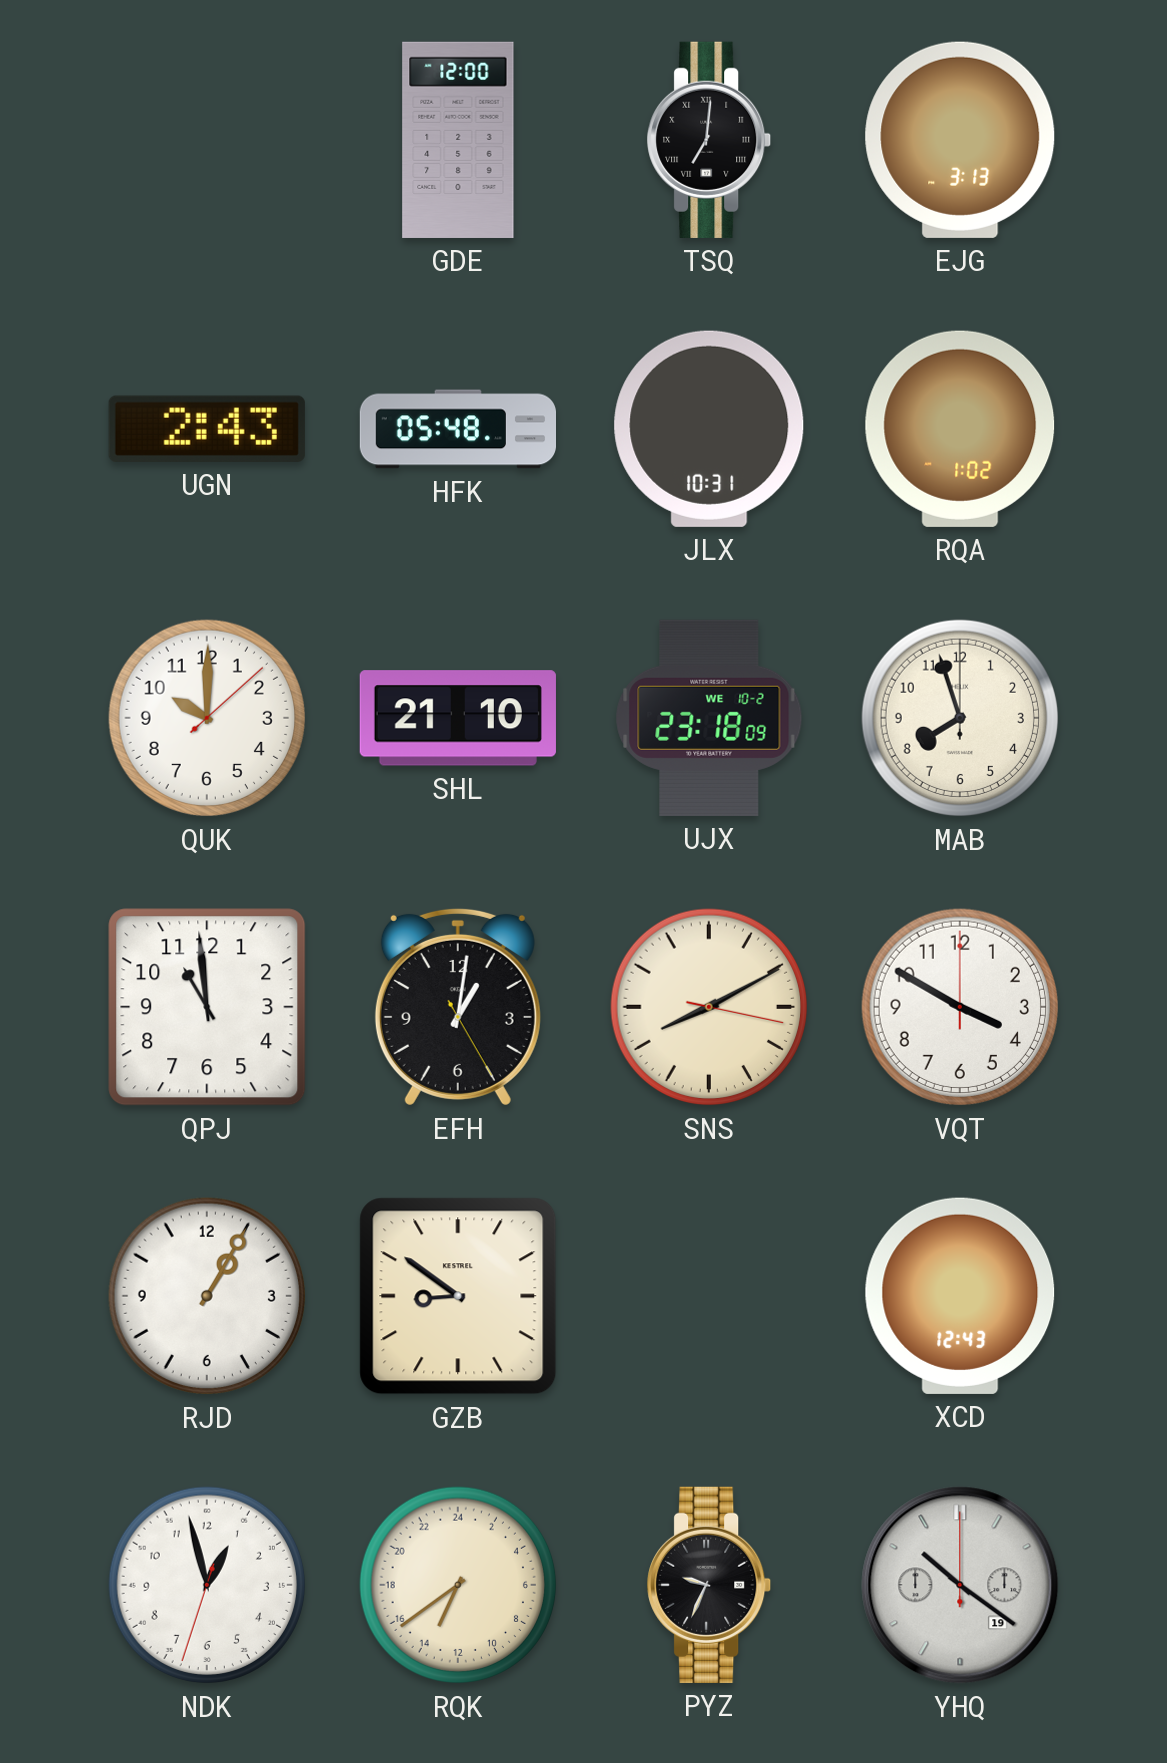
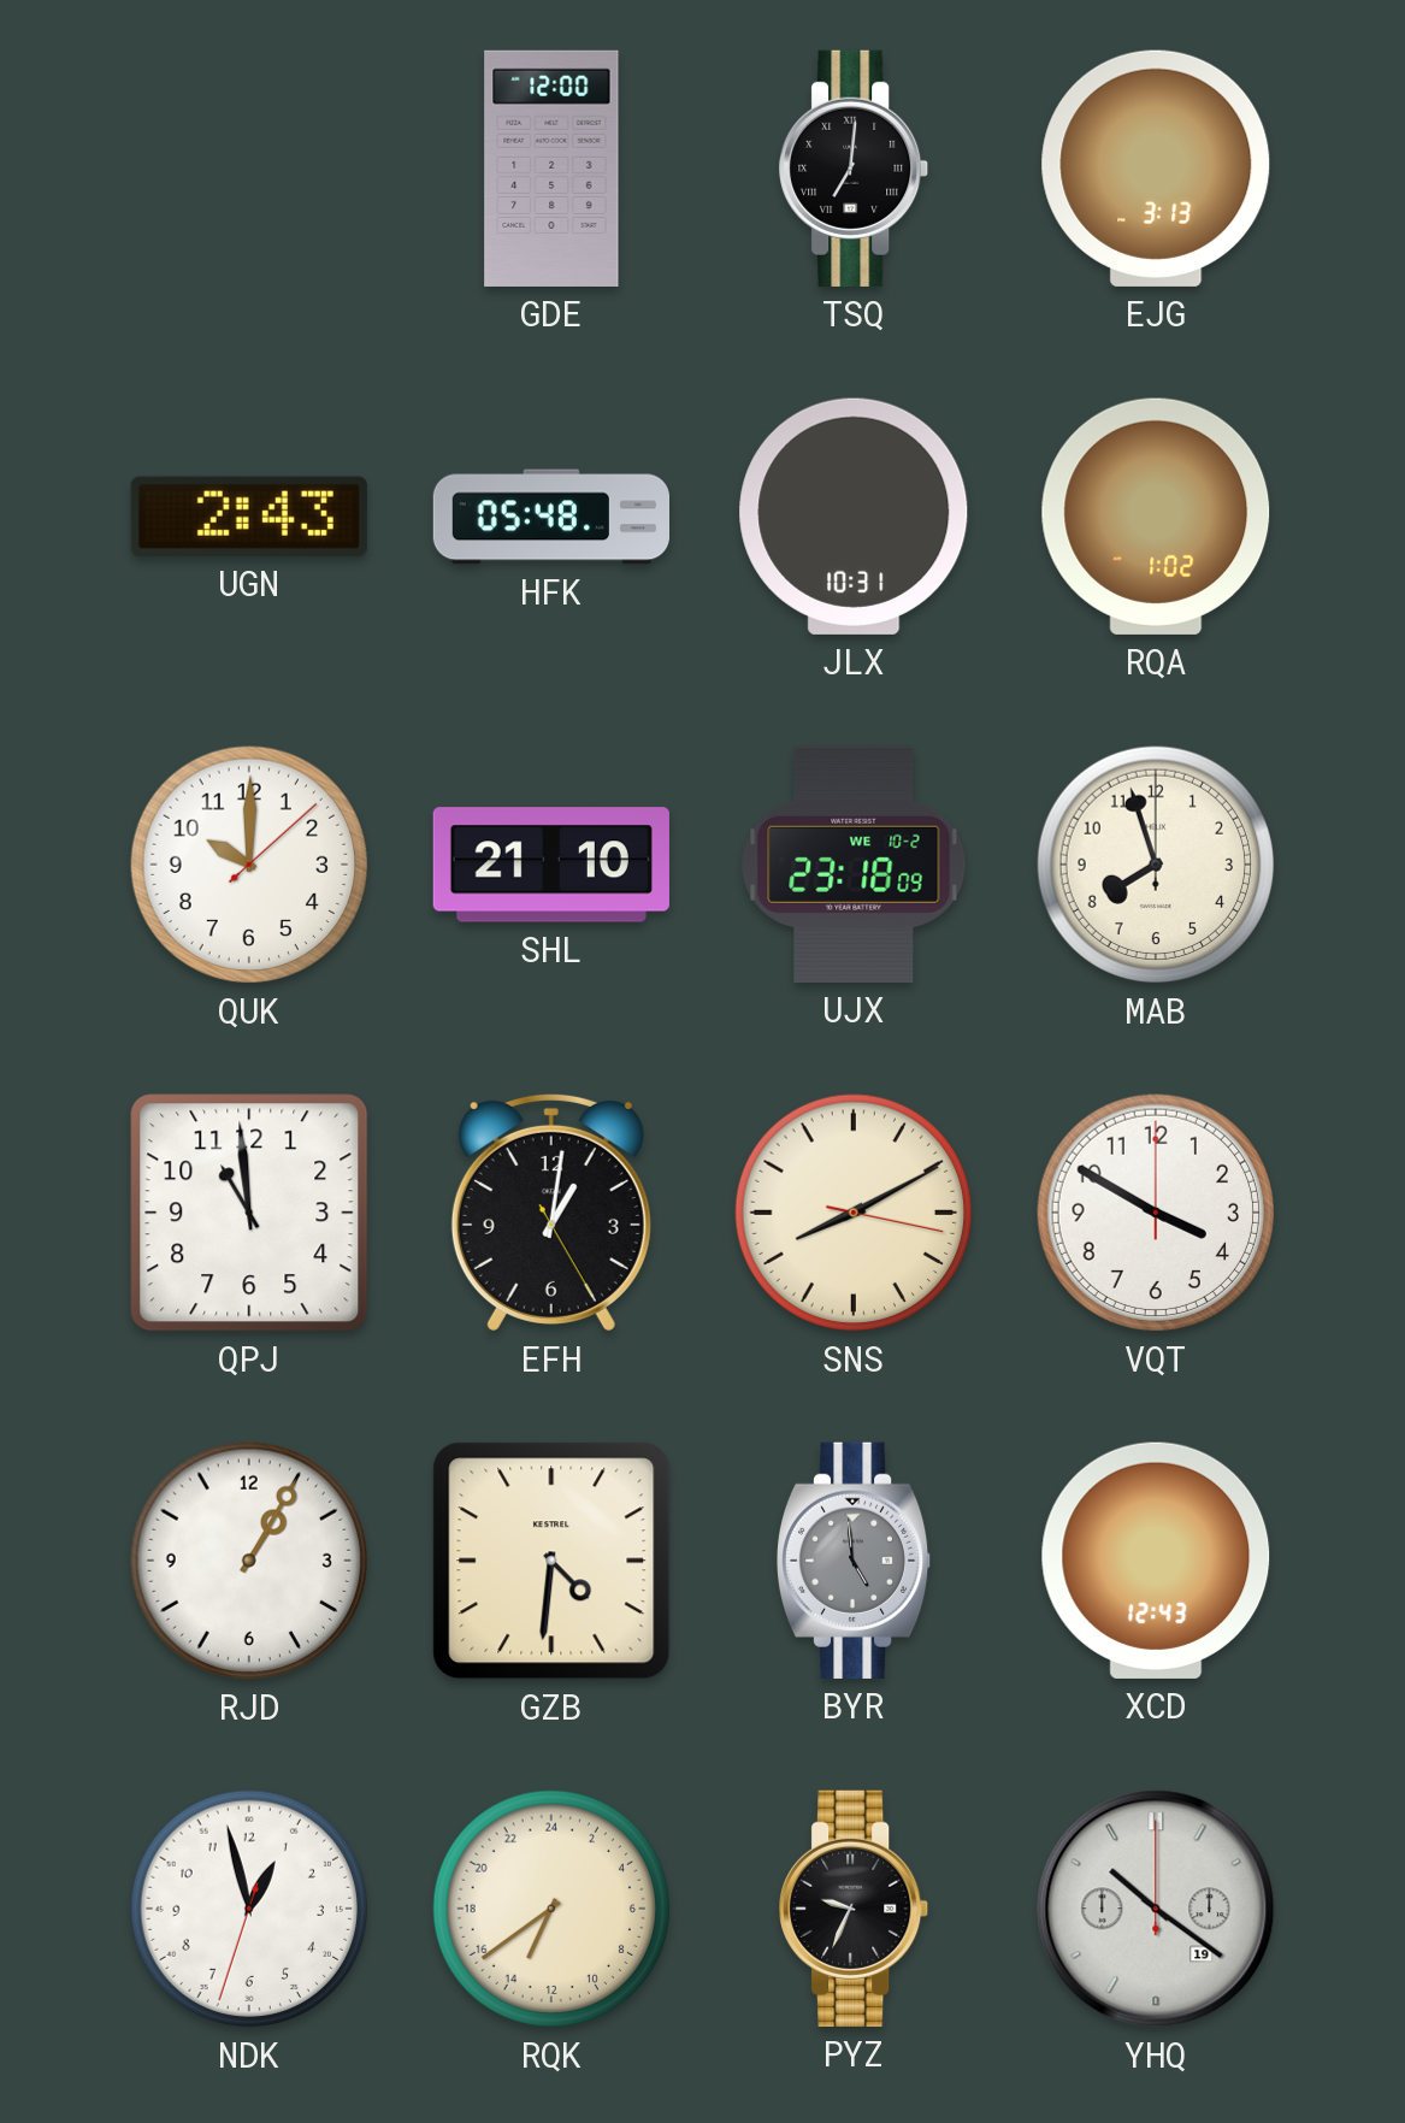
GZB: 8:51 -> 4:31
BYR: none -> 4:59
